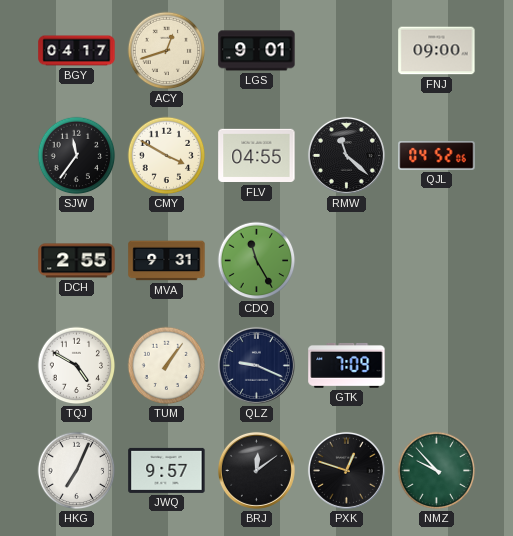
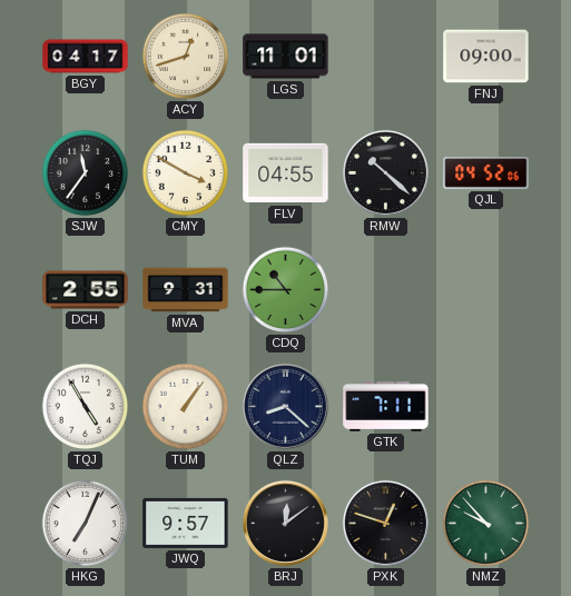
LGS: 9:01 -> 11:01
RMW: 11:22 -> 10:22
CDQ: 11:25 -> 10:45
TQJ: 4:50 -> 4:55
QLZ: 9:19 -> 8:22
GTK: 7:09 -> 7:11
